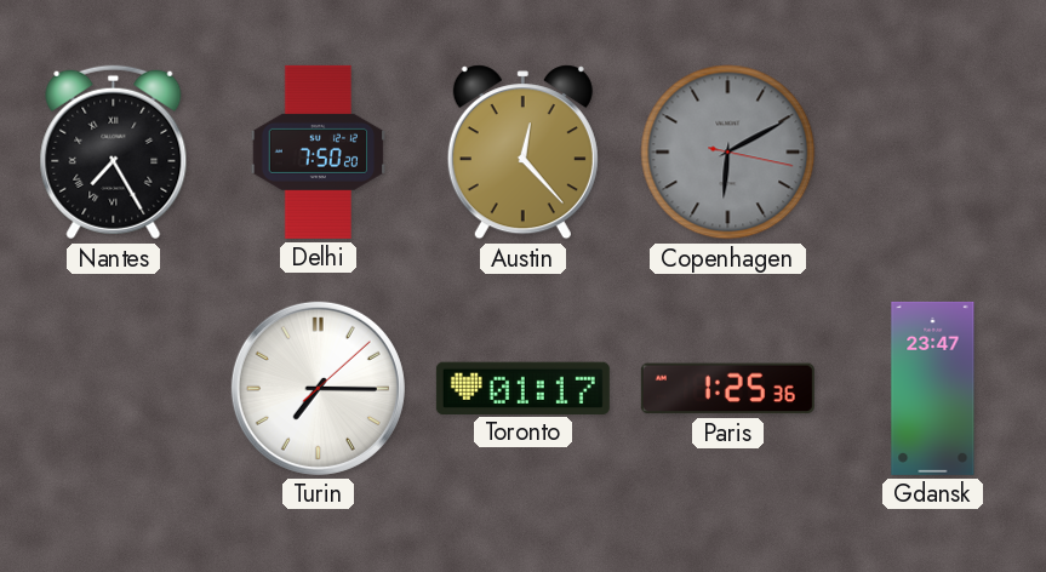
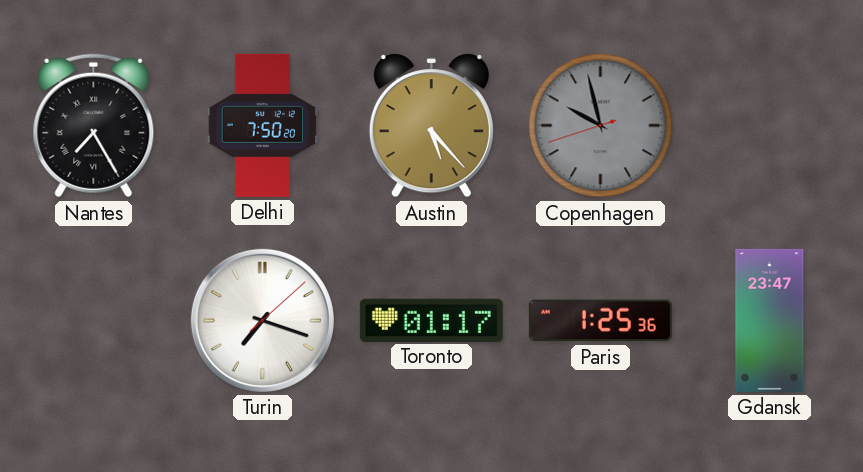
Austin: 12:23 -> 5:23
Copenhagen: 6:10 -> 9:57
Turin: 7:15 -> 7:18
